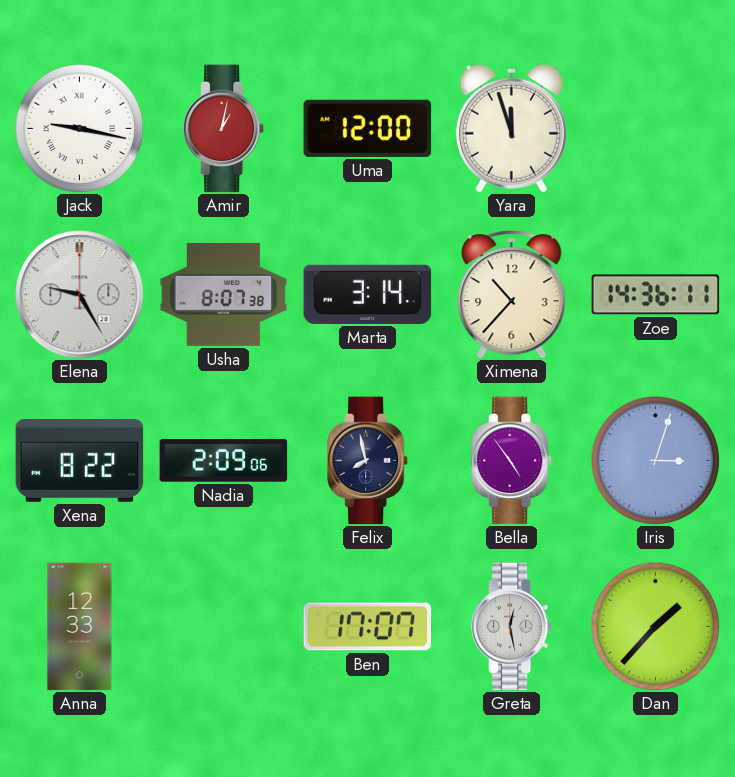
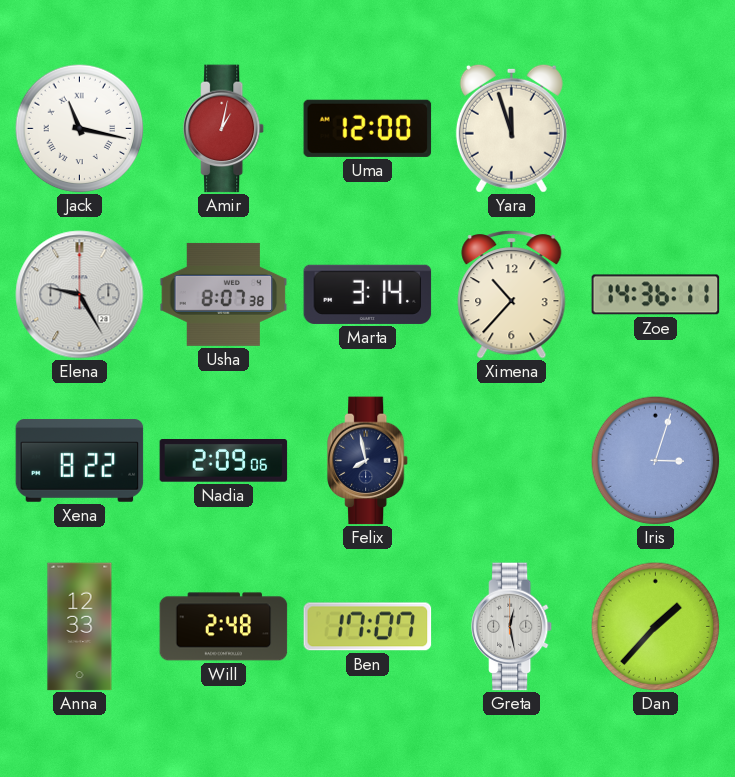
Jack: 9:17 -> 11:17
Bella: 4:54 -> none
Will: none -> 2:48
